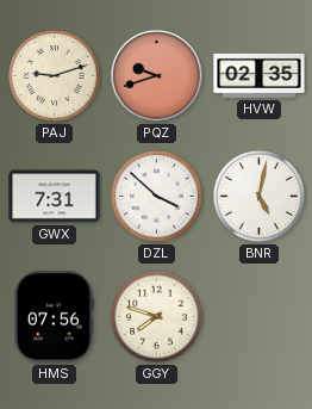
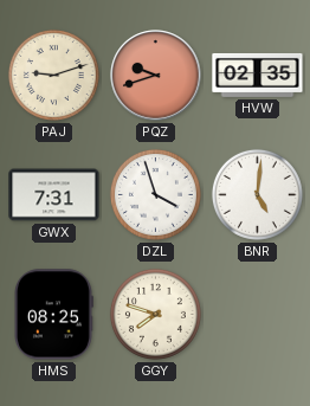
DZL: 3:52 -> 3:57
BNR: 5:02 -> 5:01
HMS: 07:56 -> 08:25
